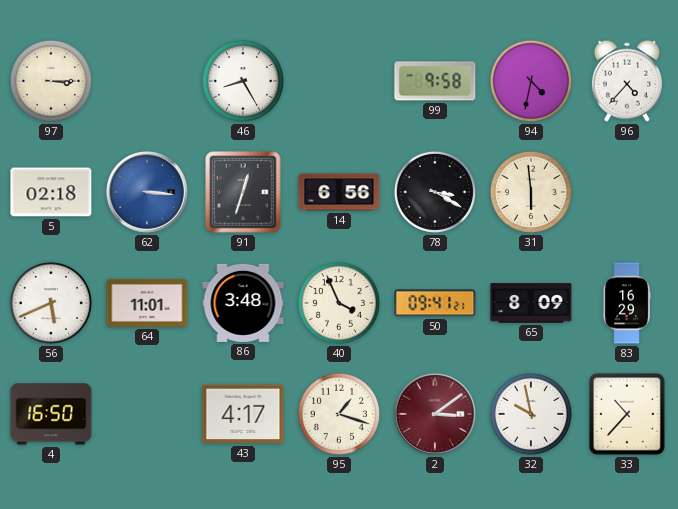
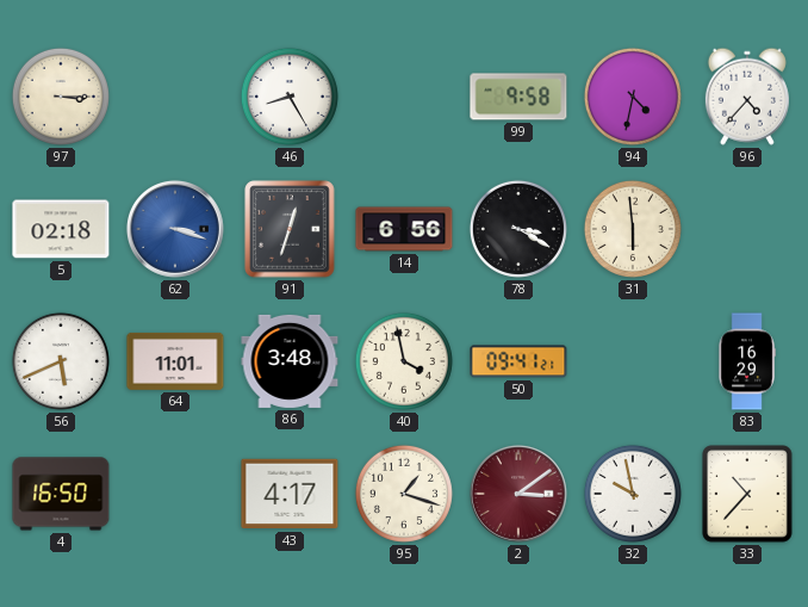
62: 3:16 -> 3:18
40: 3:56 -> 3:58
65: 8:09 -> none
